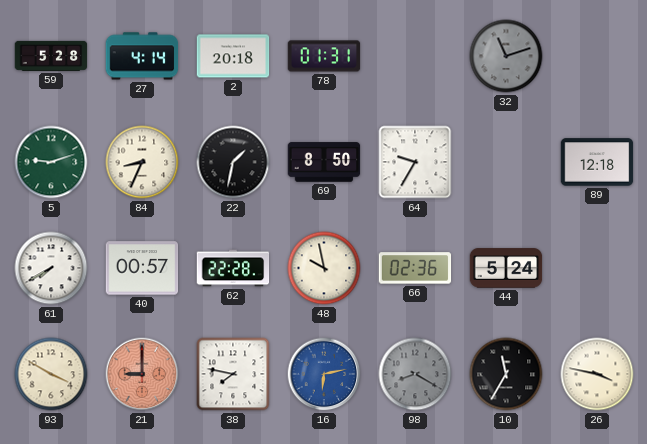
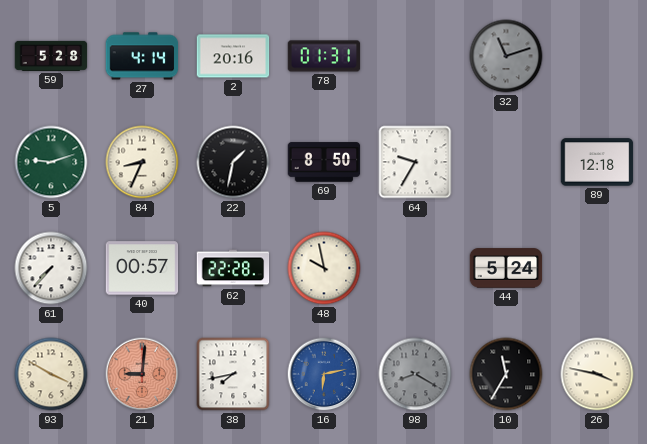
2: 20:18 -> 20:16
61: 7:40 -> 7:37
66: 02:36 -> none
21: 9:00 -> 9:01
38: 7:47 -> 7:43
